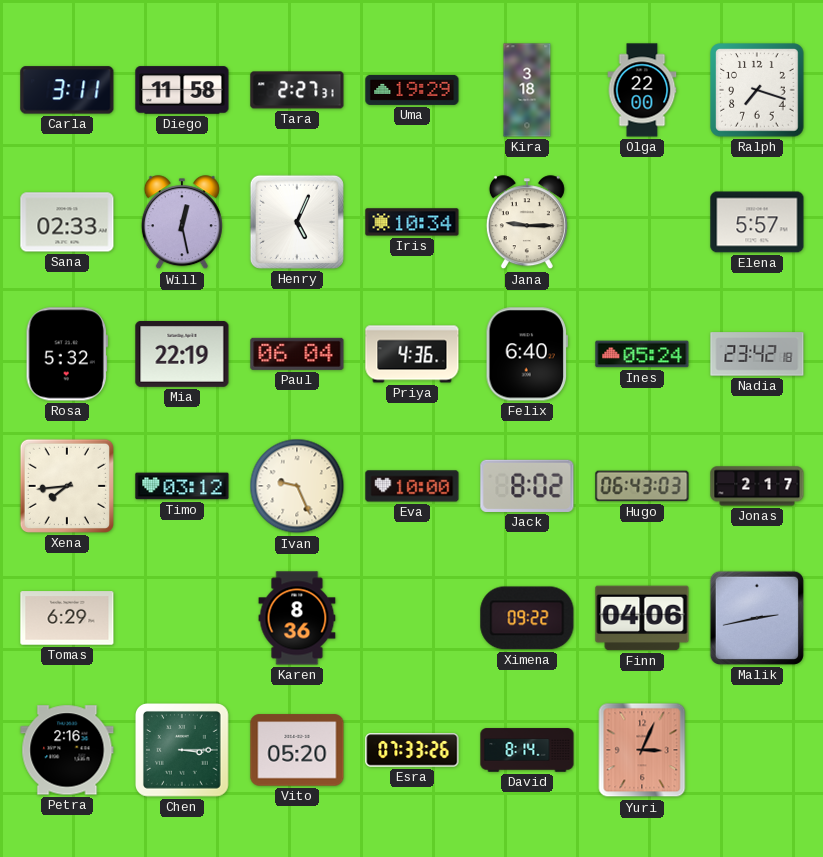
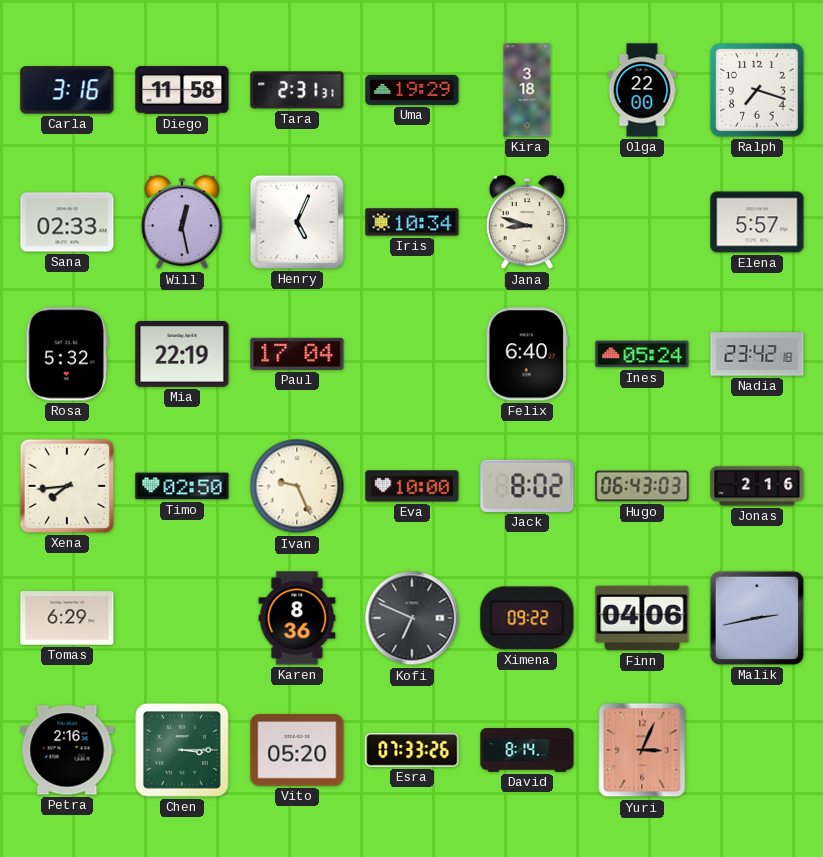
Carla: 3:11 -> 3:16
Tara: 2:27 -> 2:31
Jana: 9:15 -> 8:48
Paul: 06:04 -> 17:04
Priya: 4:36 -> none
Timo: 03:12 -> 02:50
Jonas: 2:17 -> 2:16
Kofi: none -> 6:49
